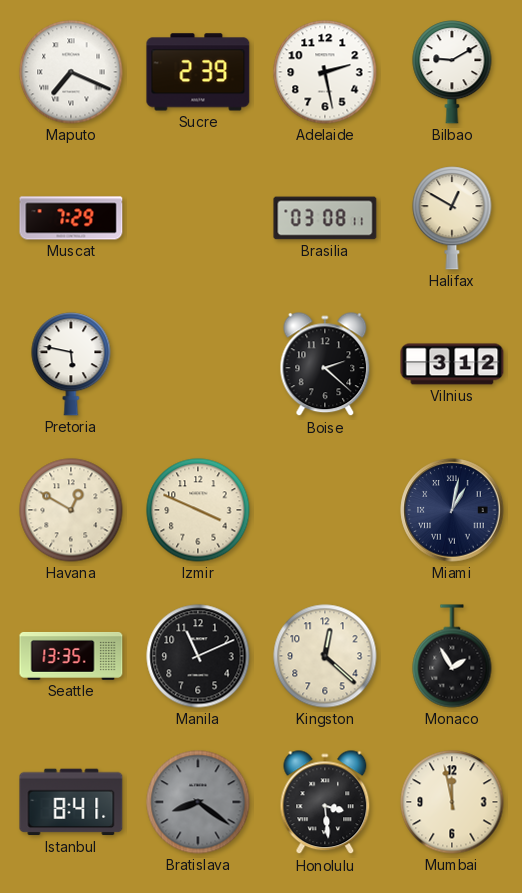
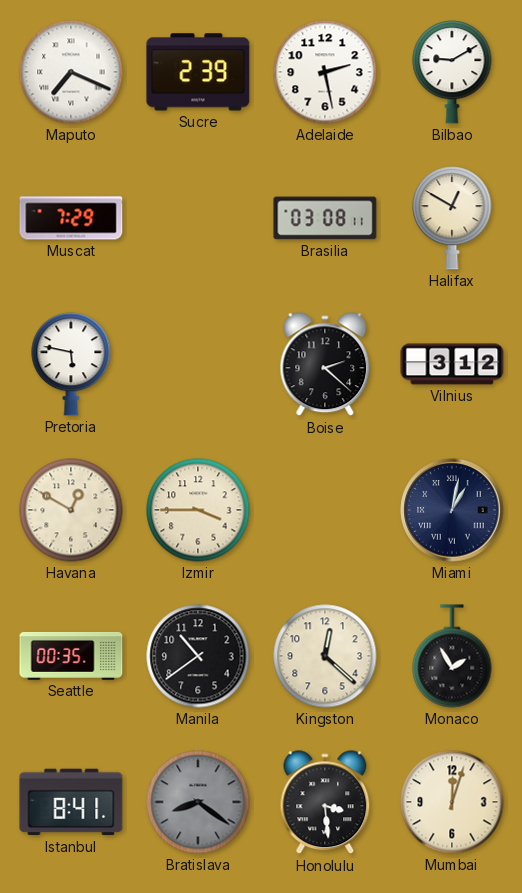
Izmir: 3:49 -> 3:45
Seattle: 13:35 -> 00:35
Manila: 11:11 -> 10:39
Mumbai: 11:58 -> 12:03
